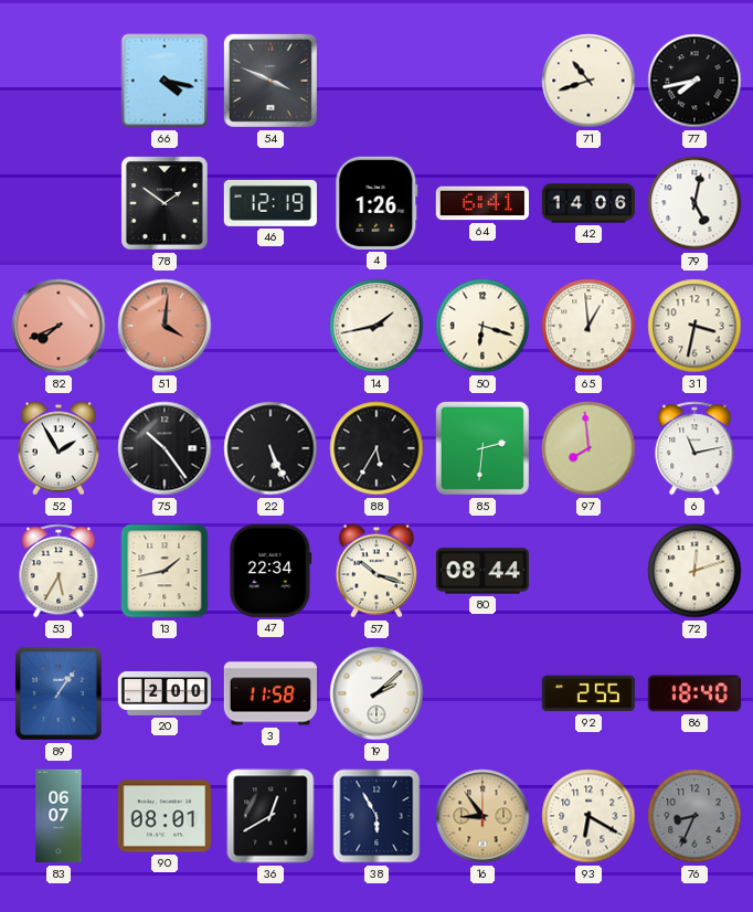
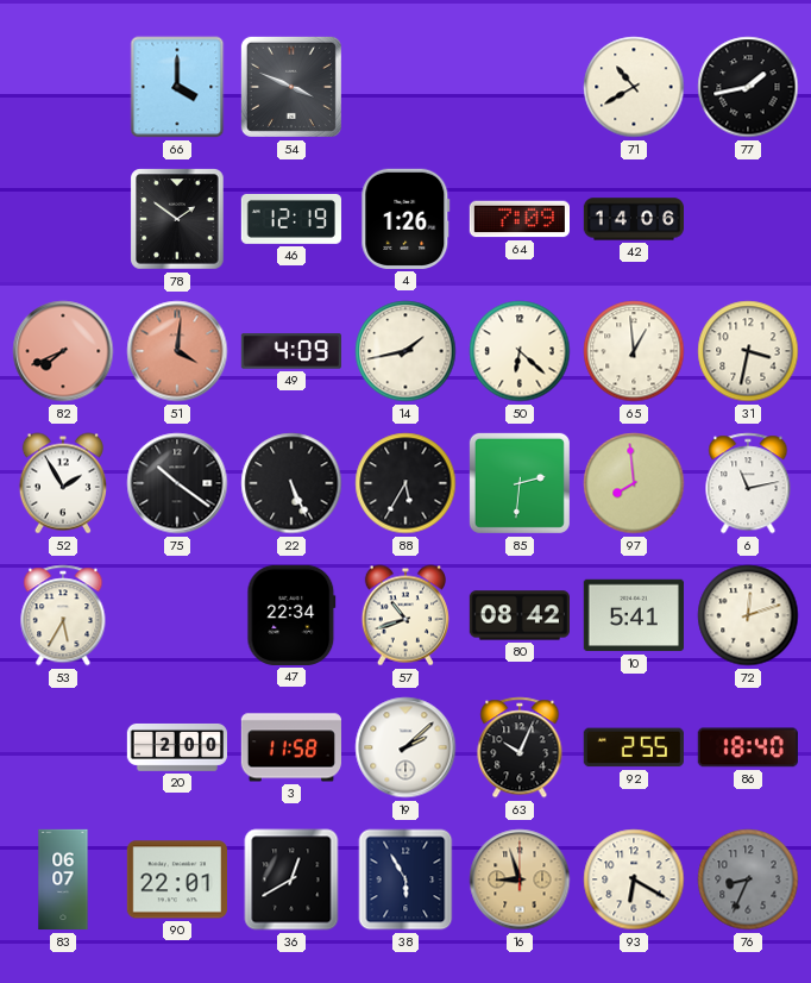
66: 4:17 -> 4:00
71: 10:42 -> 10:40
77: 7:43 -> 1:43
64: 6:41 -> 7:09
79: 5:02 -> none
49: none -> 4:09
50: 6:18 -> 6:22
75: 10:24 -> 10:21
13: 1:43 -> none
57: 10:18 -> 10:42
80: 08:44 -> 08:42
10: none -> 5:41
89: 1:06 -> none
63: none -> 10:04
90: 08:01 -> 22:01
16: 8:54 -> 8:57
